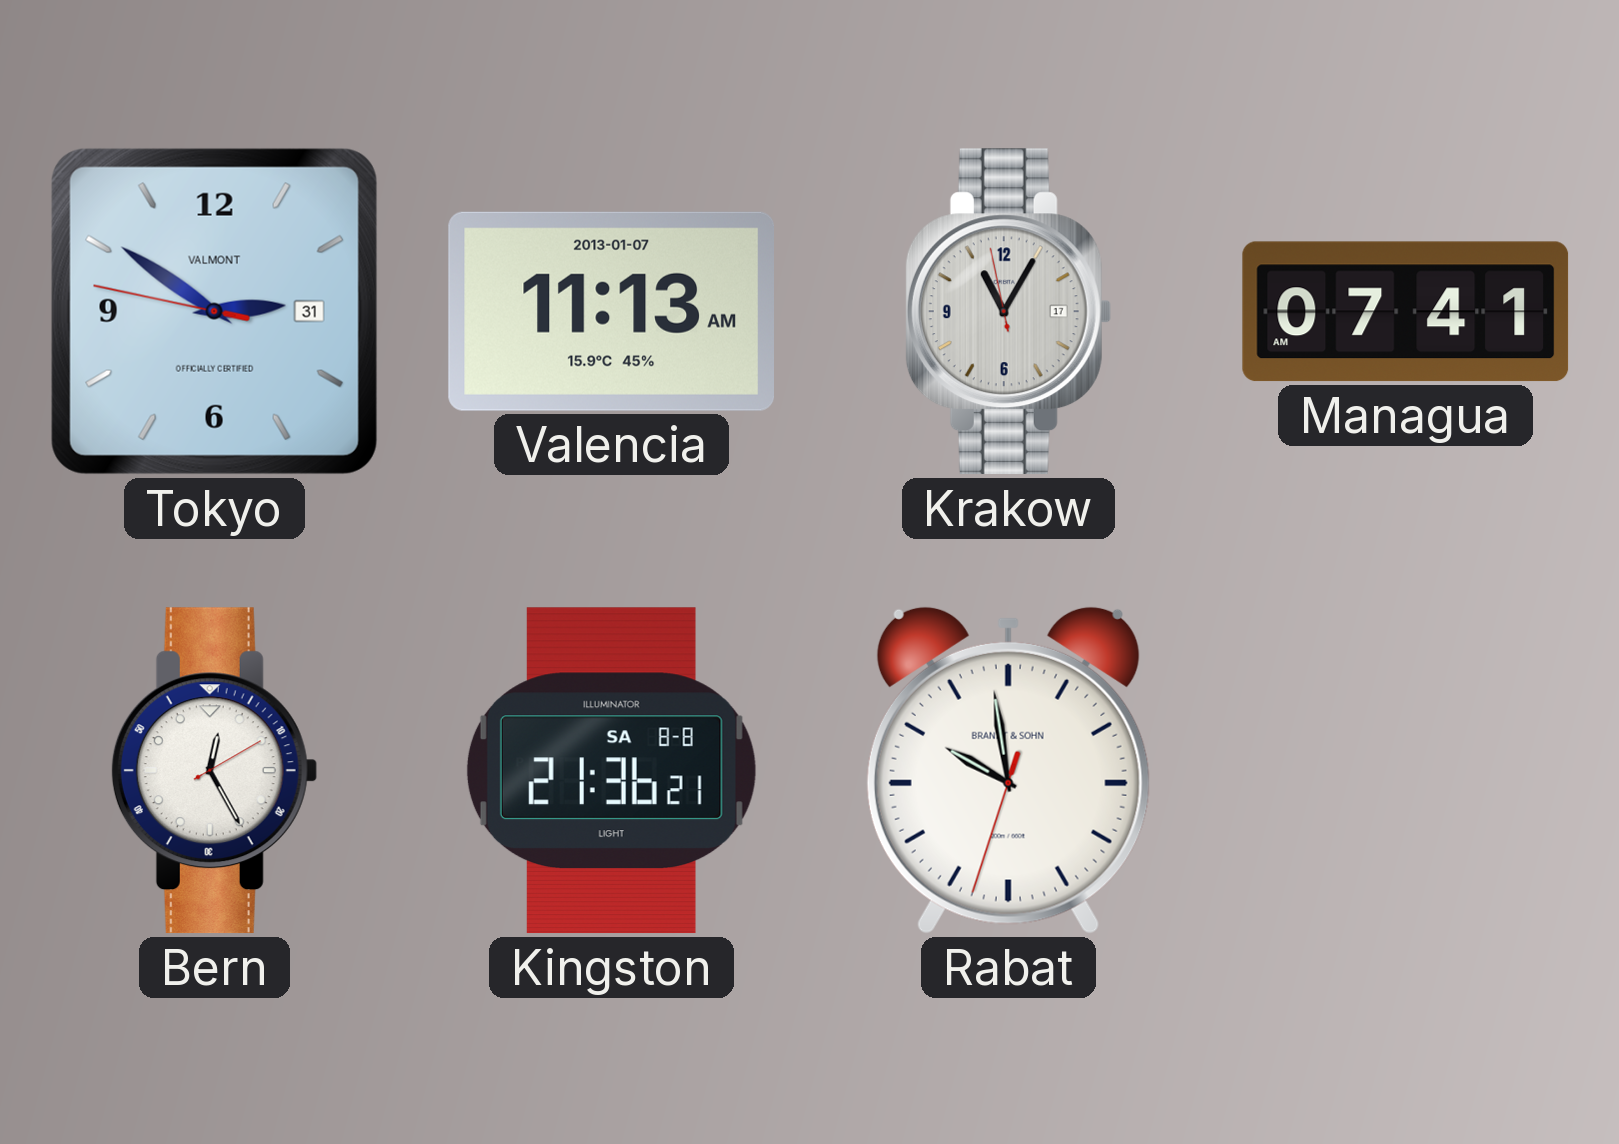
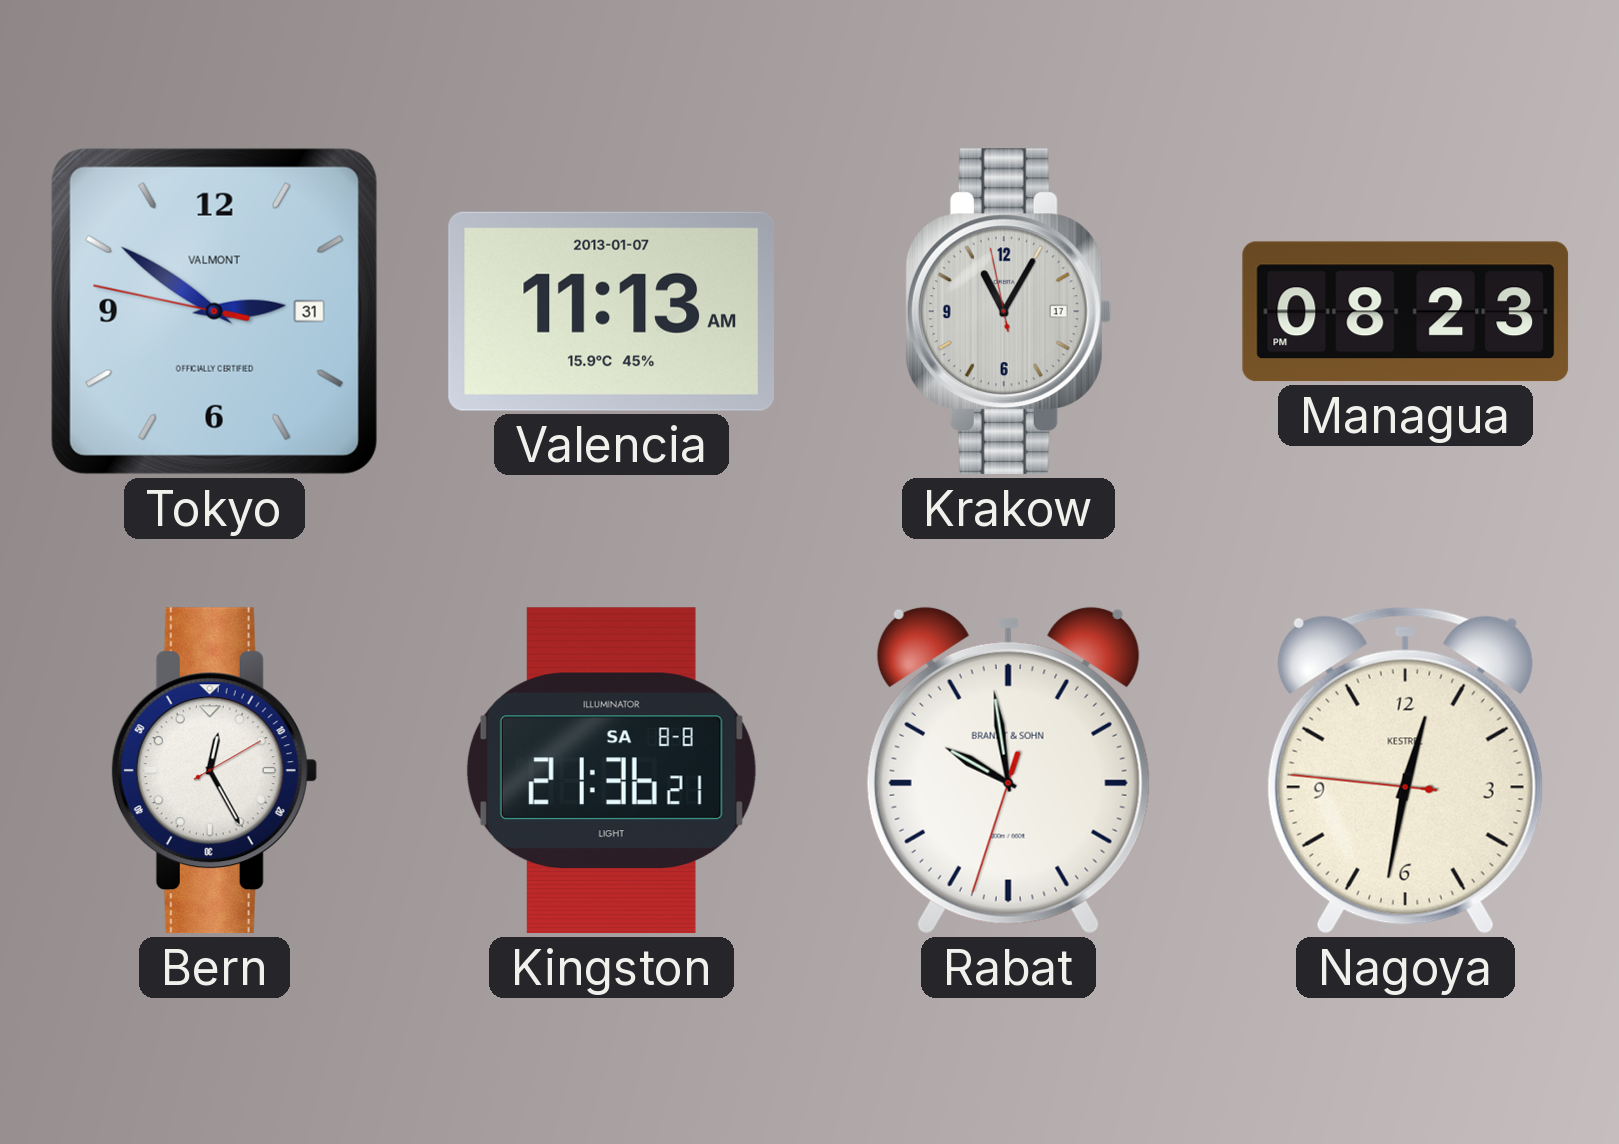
Managua: 07:41 -> 08:23
Nagoya: none -> 12:31
